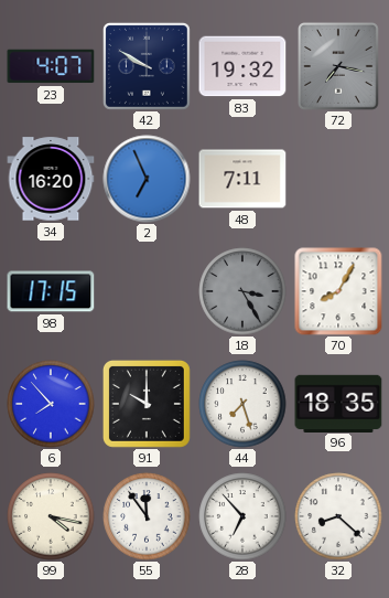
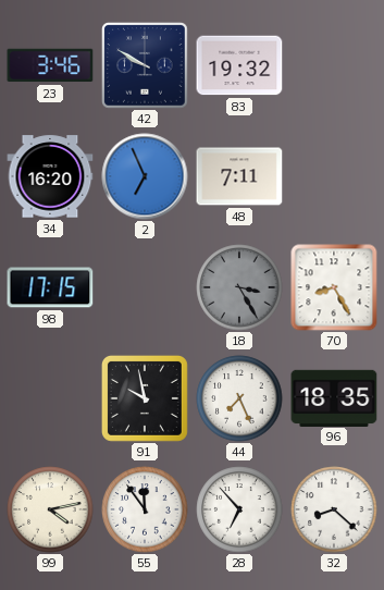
23: 4:07 -> 3:46
72: 7:17 -> none
70: 8:05 -> 8:25
6: 7:53 -> none
91: 10:00 -> 9:58
44: 7:27 -> 7:26
99: 4:17 -> 4:13
